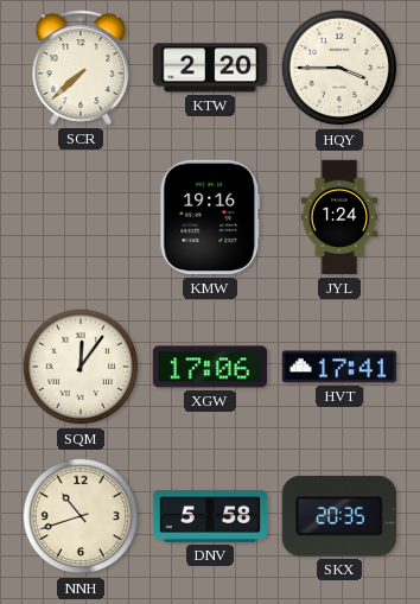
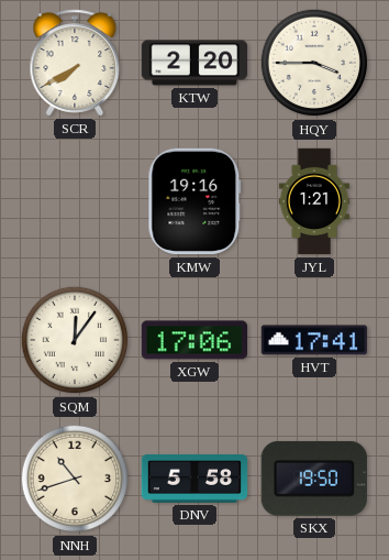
SCR: 7:38 -> 7:40
JYL: 1:24 -> 1:21
SKX: 20:35 -> 19:50
